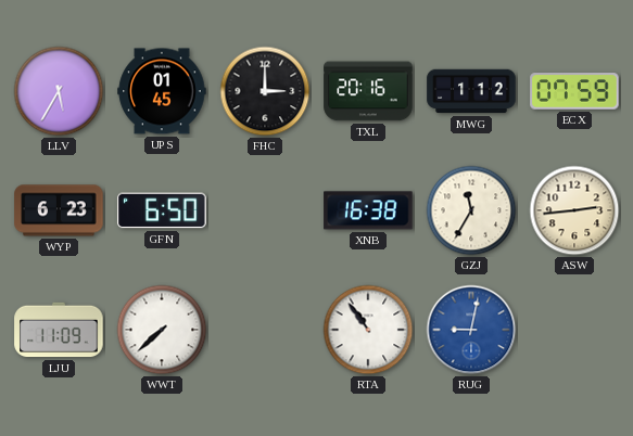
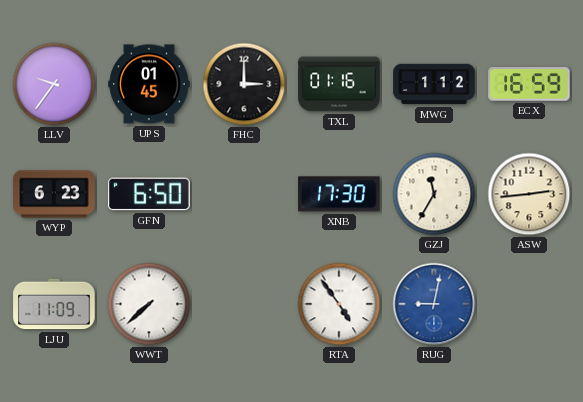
LLV: 5:35 -> 9:36
TXL: 20:16 -> 01:16
ECX: 07:59 -> 16:59
XNB: 16:38 -> 17:30
RTA: 10:54 -> 4:54
